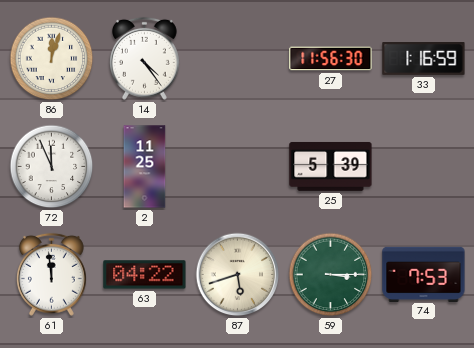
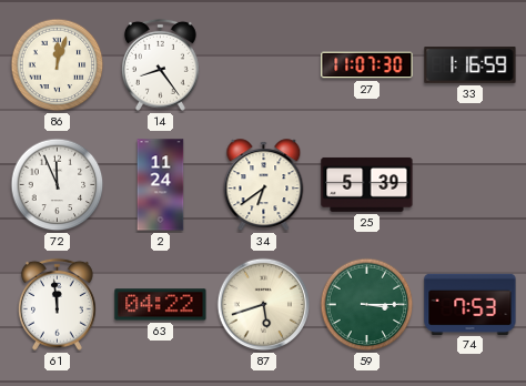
14: 4:24 -> 8:24
27: 11:56 -> 11:07
2: 11:25 -> 11:24
34: none -> 6:39
